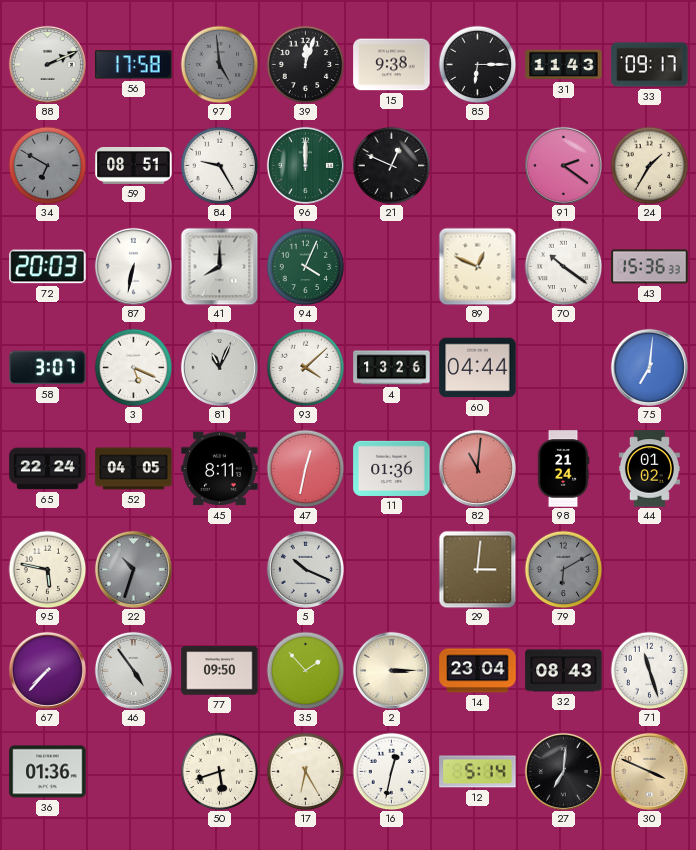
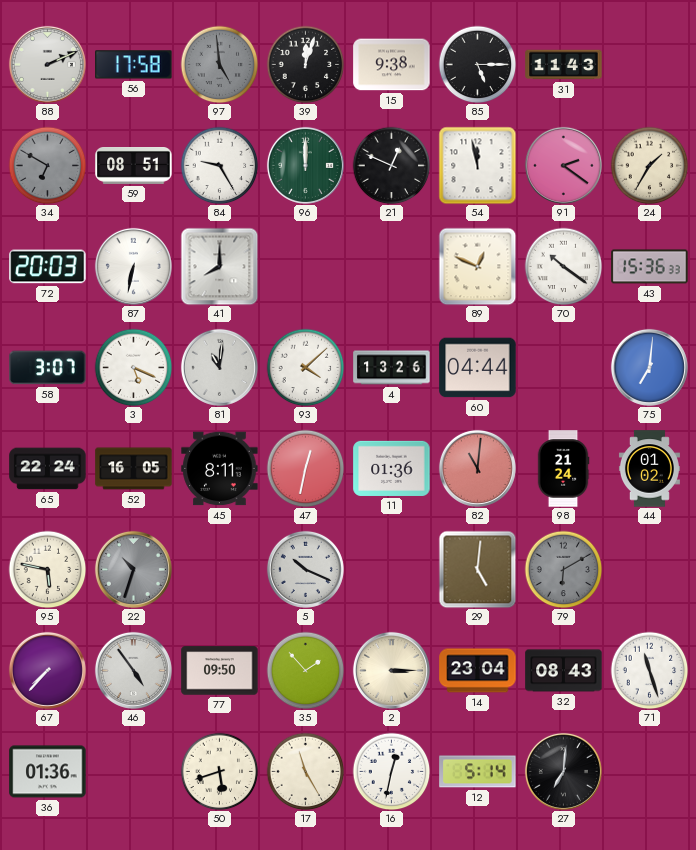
85: 6:15 -> 5:15
33: 09:17 -> none
54: none -> 11:58
94: 4:04 -> none
81: 11:04 -> 11:01
52: 04:05 -> 16:05
29: 3:01 -> 5:01
17: 6:25 -> 11:25
30: 3:49 -> none
